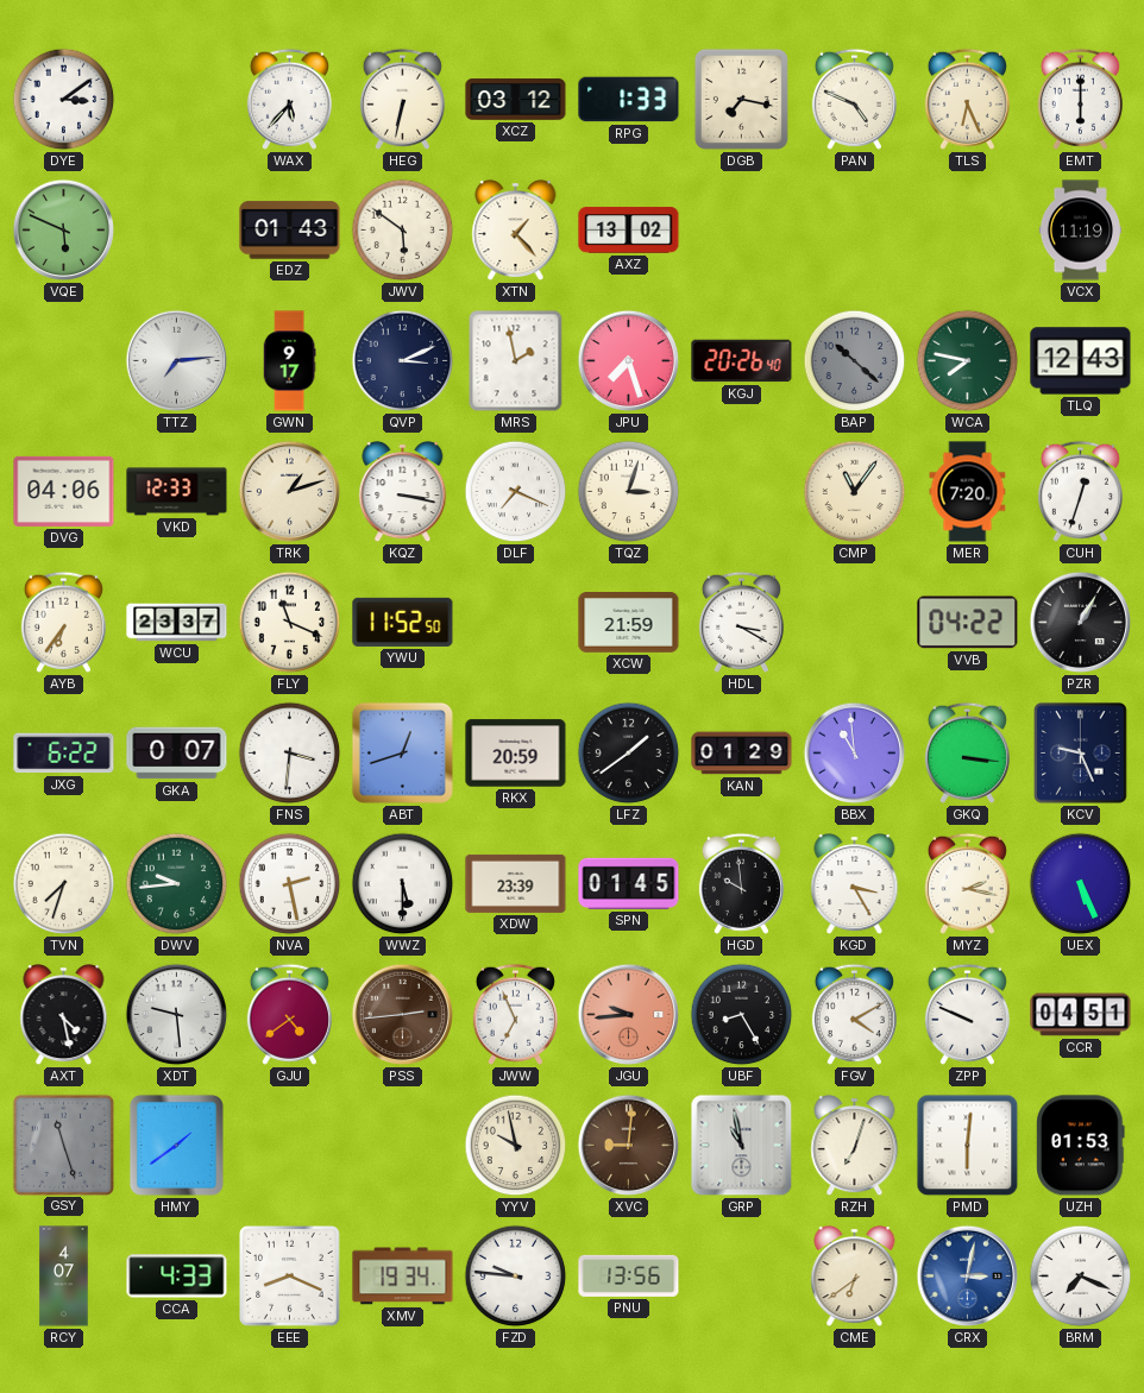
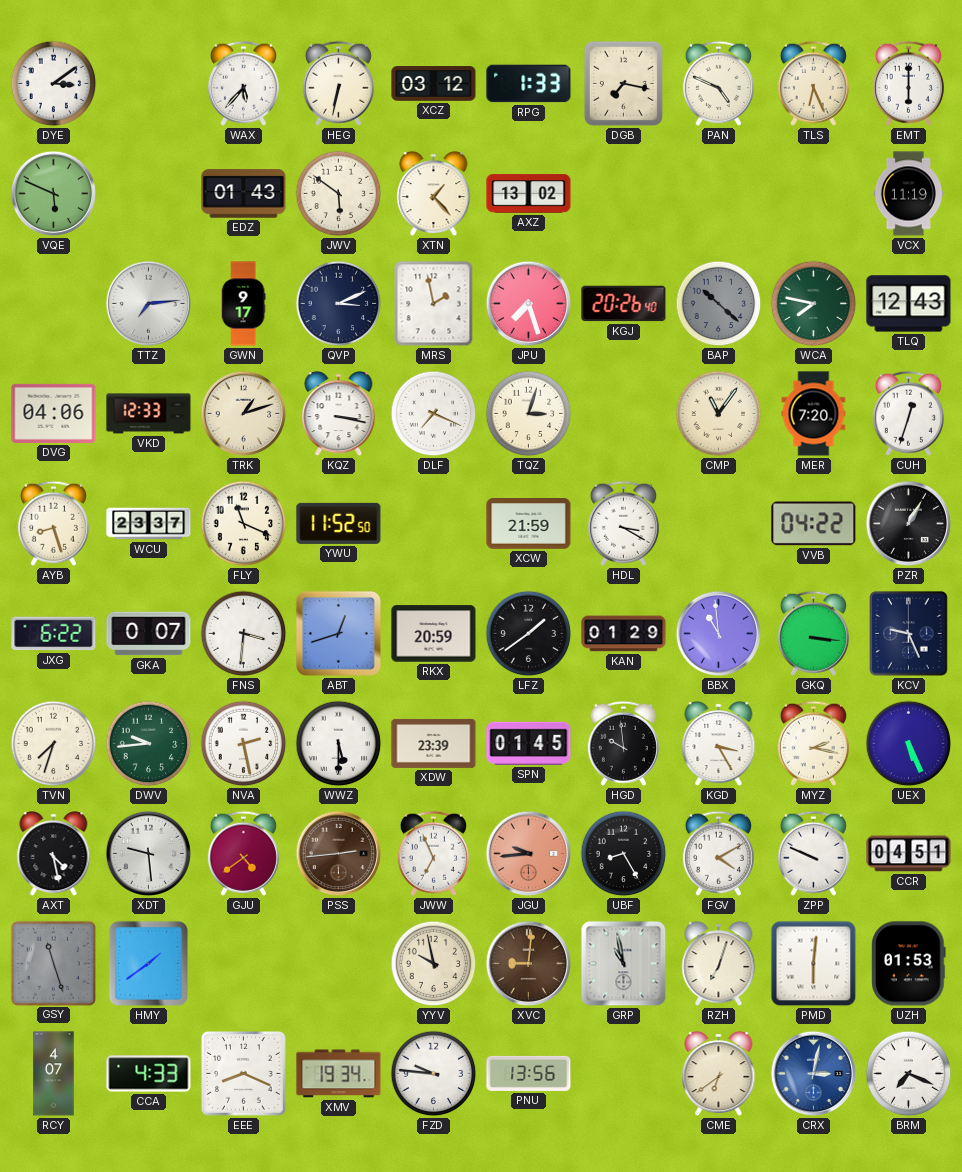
AYB: 6:36 -> 8:27
